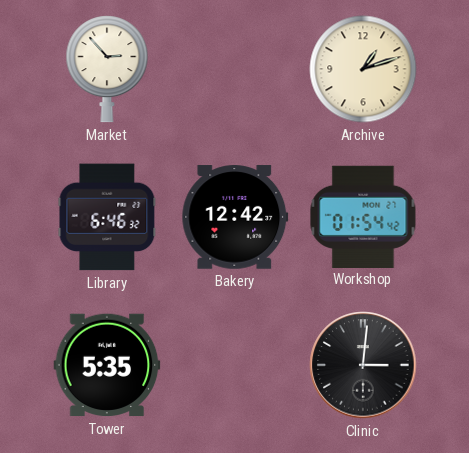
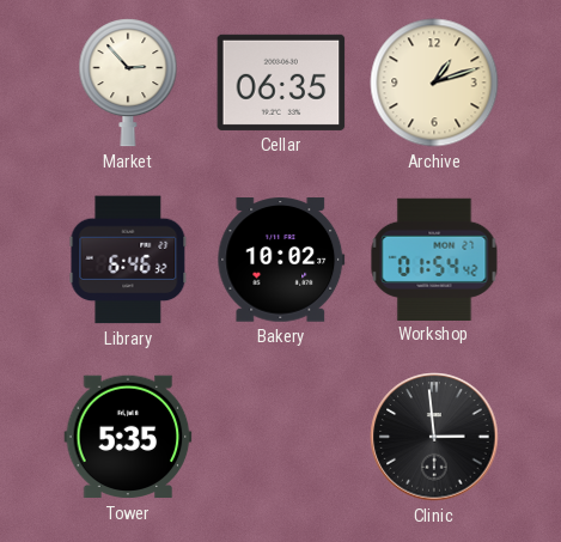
Cellar: none -> 06:35
Bakery: 12:42 -> 10:02
Clinic: 3:01 -> 2:59
